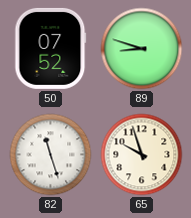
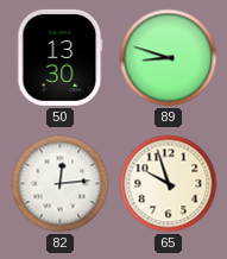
50: 07:52 -> 13:30
82: 11:27 -> 12:14
